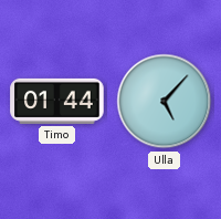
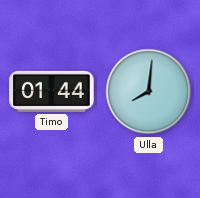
Ulla: 5:07 -> 8:01
